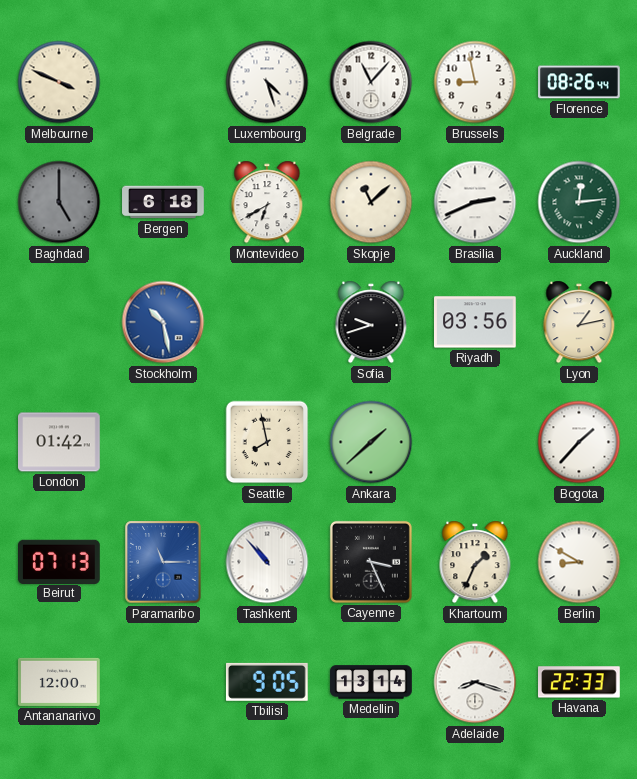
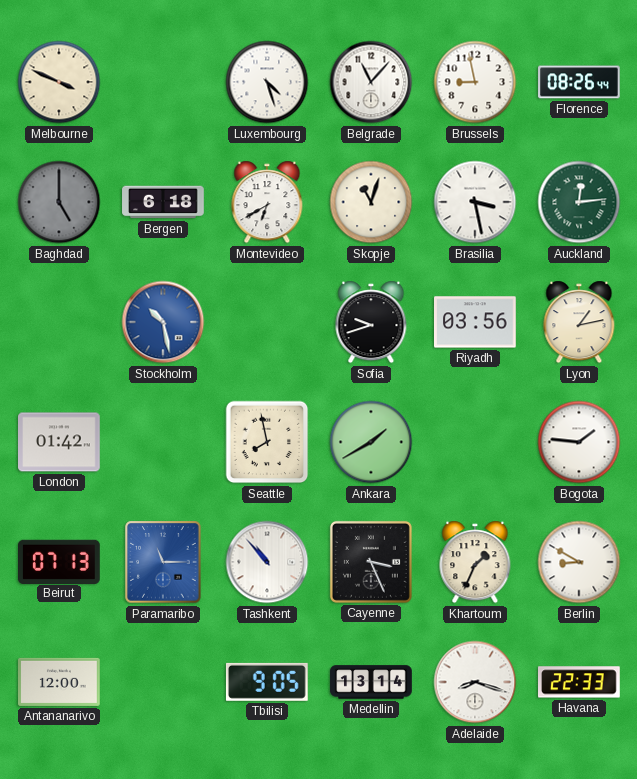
Skopje: 11:08 -> 11:03
Brasilia: 2:41 -> 3:28
Ankara: 1:38 -> 1:40
Bogota: 1:37 -> 1:46
